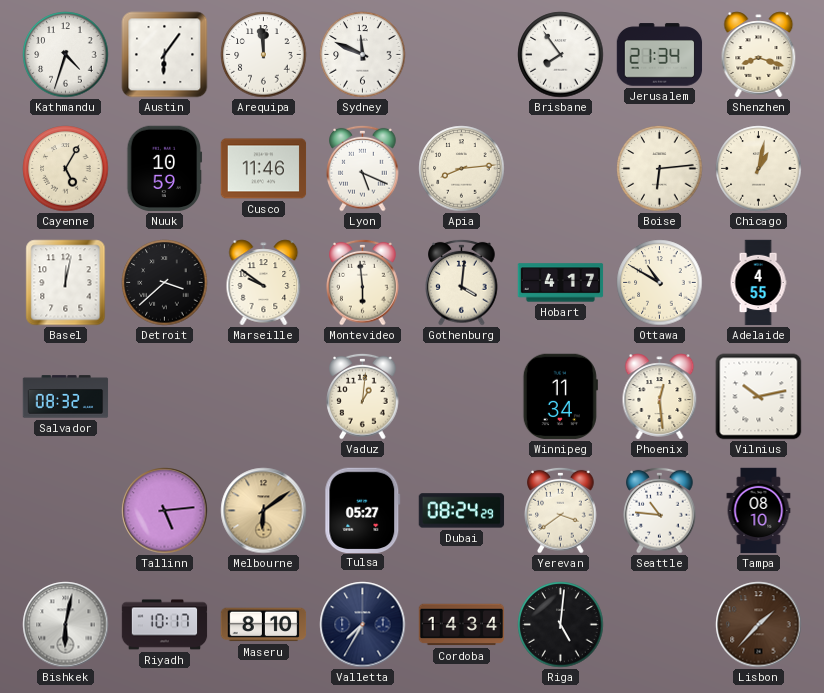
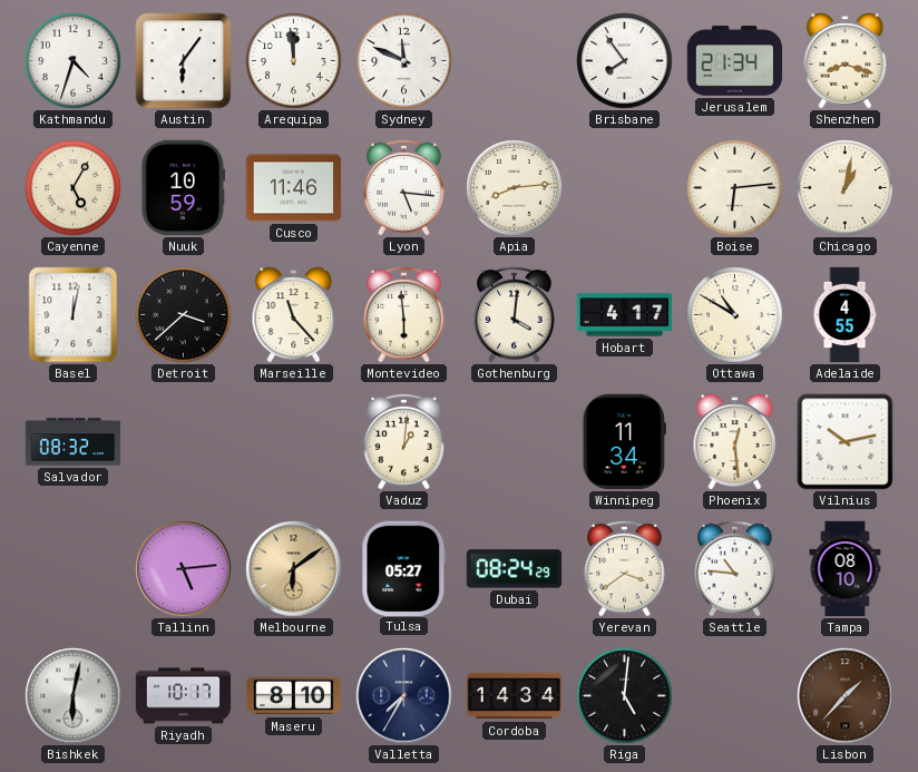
Lyon: 5:19 -> 5:16
Marseille: 9:51 -> 11:23
